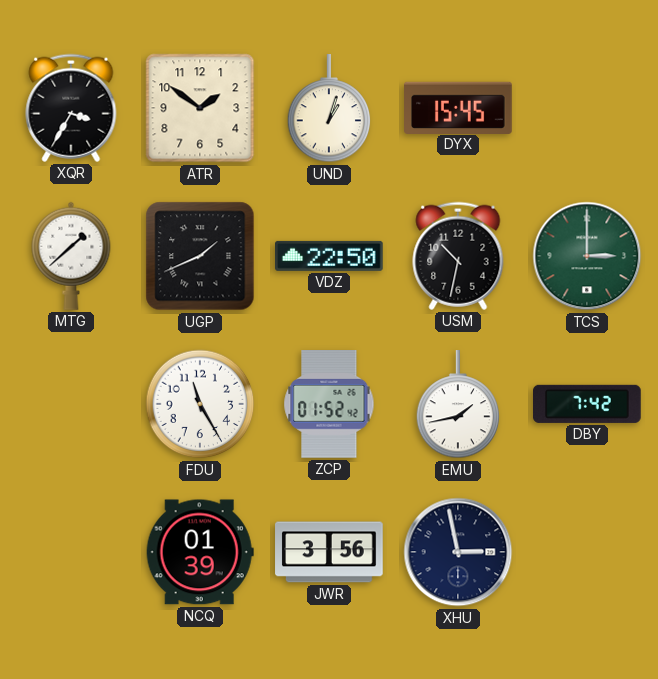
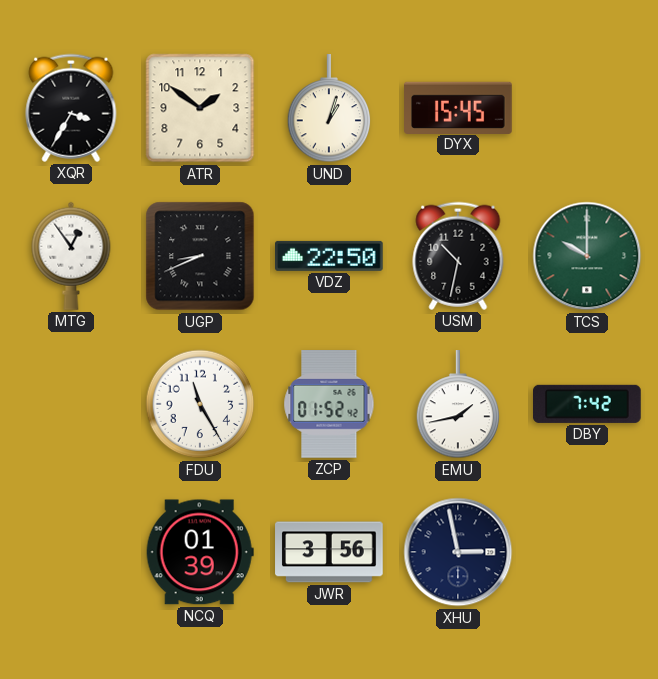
MTG: 1:38 -> 12:54
UGP: 1:41 -> 8:41
TCS: 3:00 -> 10:00
